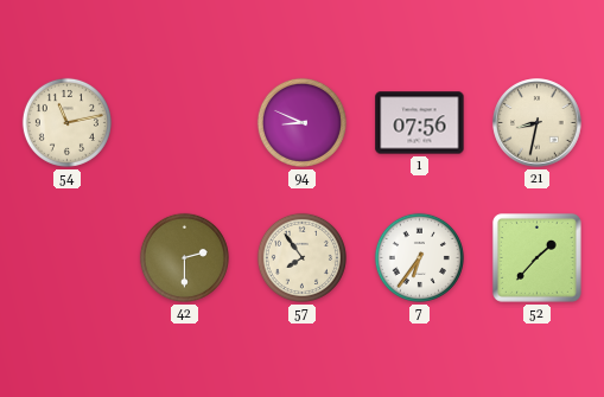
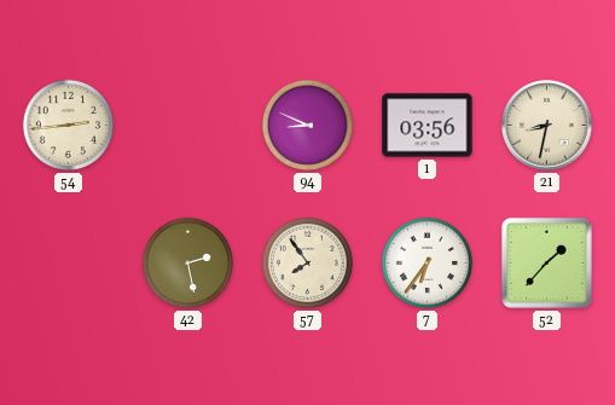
54: 11:13 -> 2:44
1: 07:56 -> 03:56
42: 2:30 -> 2:28
